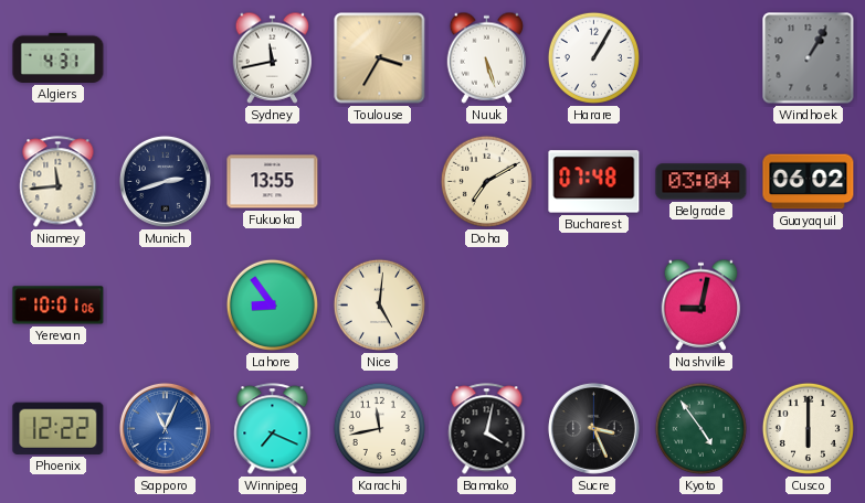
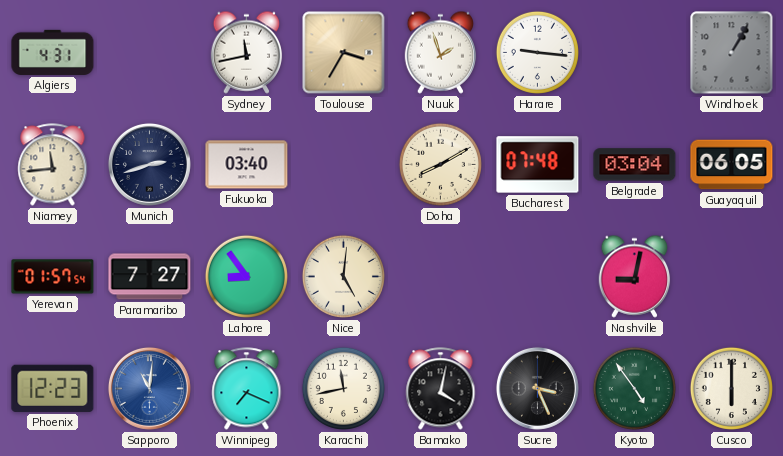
Nuuk: 5:27 -> 1:57
Harare: 1:05 -> 9:16
Fukuoka: 13:55 -> 03:40
Doha: 7:10 -> 8:10
Guayaquil: 06:02 -> 06:05
Yerevan: 10:01 -> 01:57
Paramaribo: none -> 7:27
Phoenix: 12:22 -> 12:23
Sapporo: 11:04 -> 11:01
